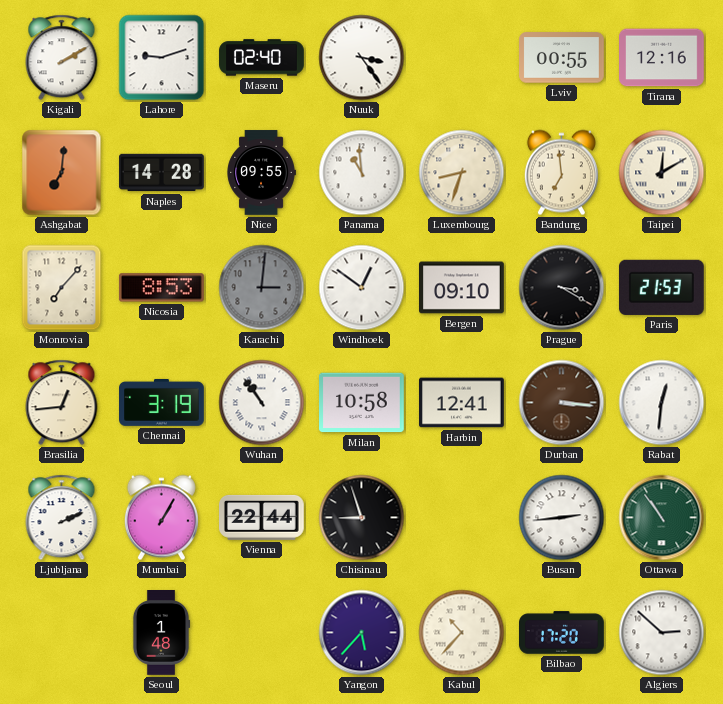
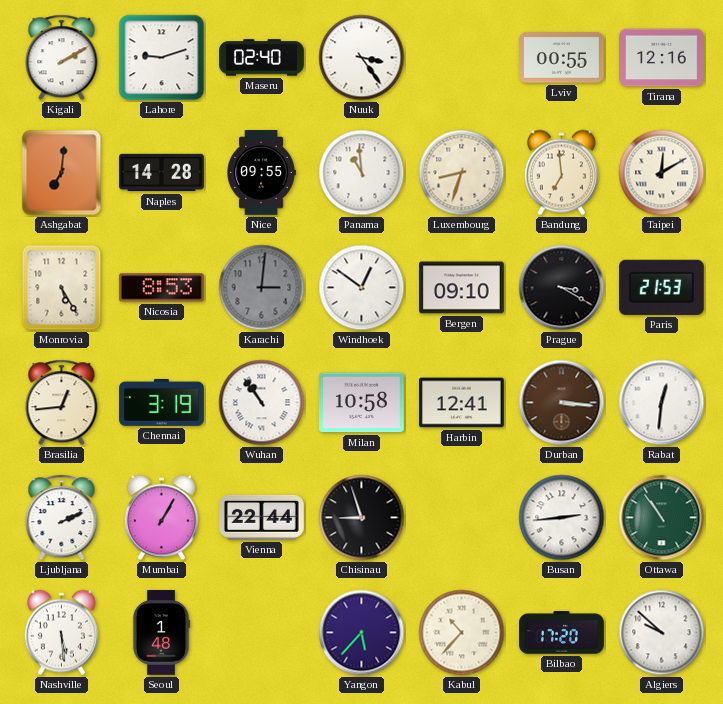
Monrovia: 7:07 -> 5:25
Nashville: none -> 5:29
Algiers: 2:52 -> 9:52
